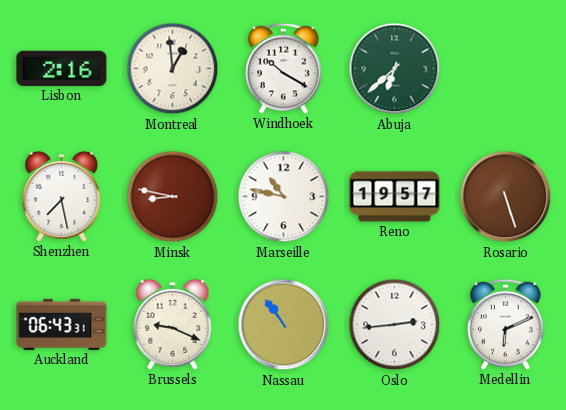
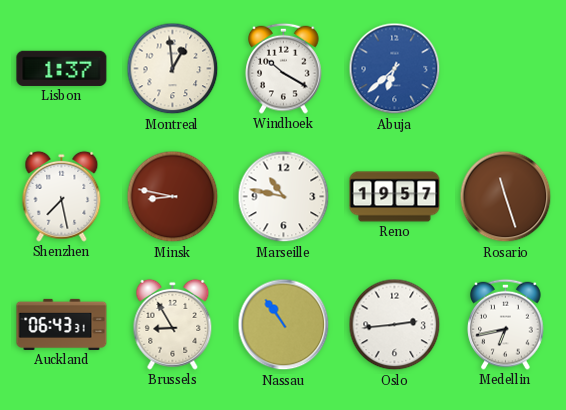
Lisbon: 2:16 -> 1:37
Abuja dial: green -> blue
Rosario: 5:27 -> 11:27
Brussels: 9:19 -> 8:55
Medellin: 6:11 -> 6:43
